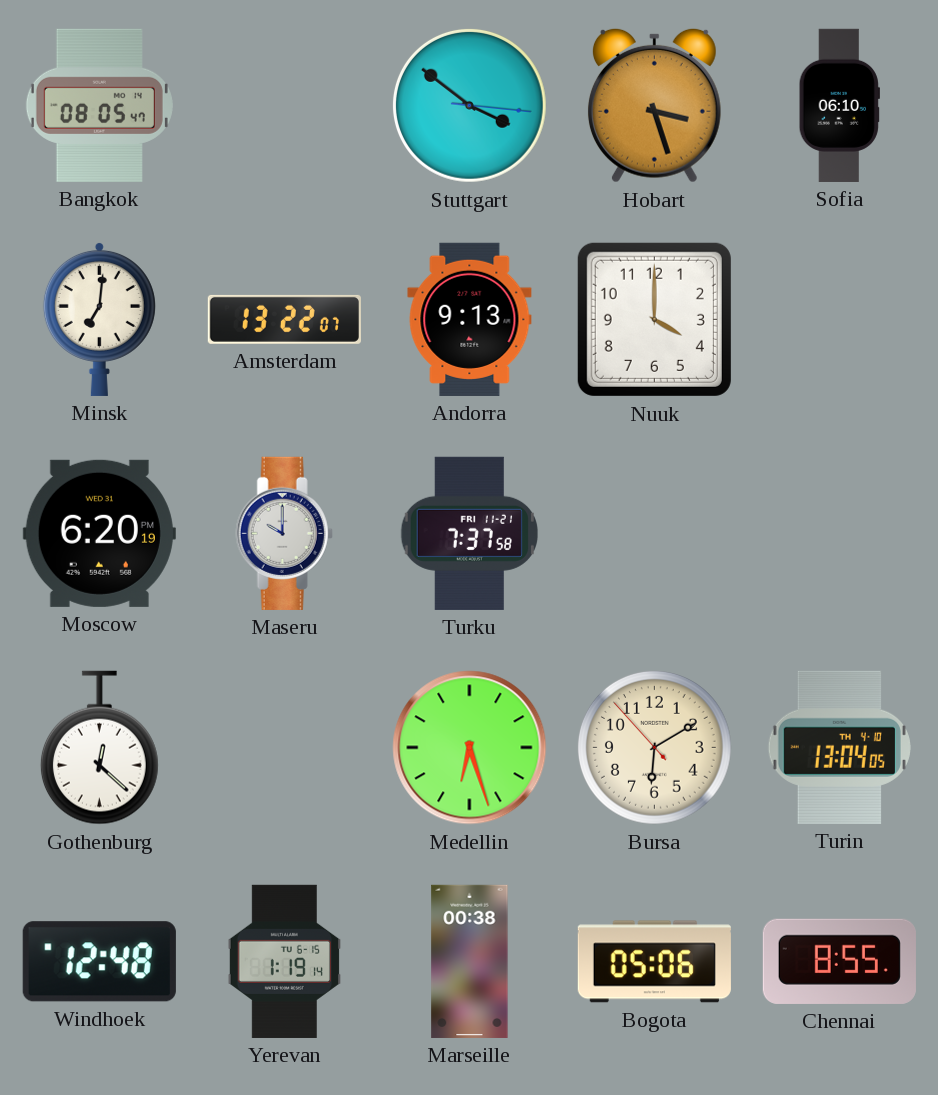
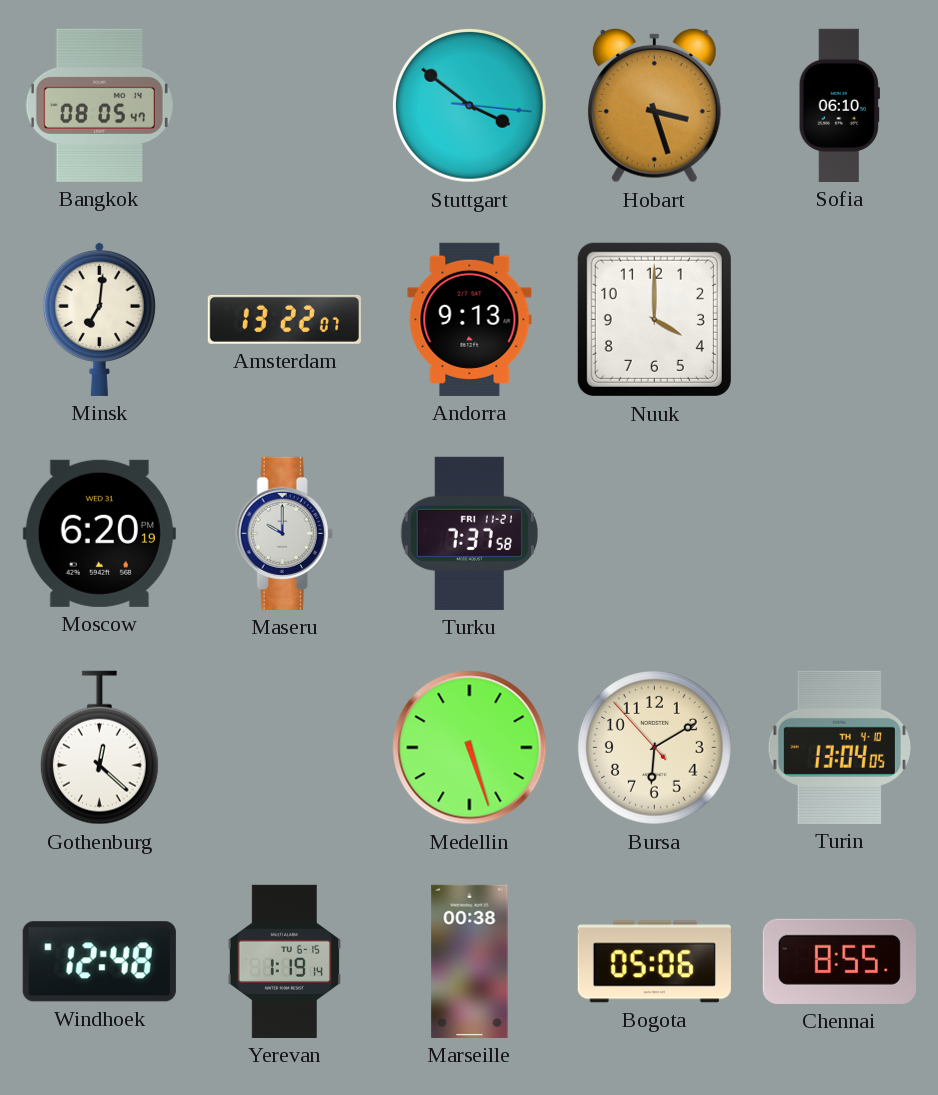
Medellin: 6:27 -> 5:27
